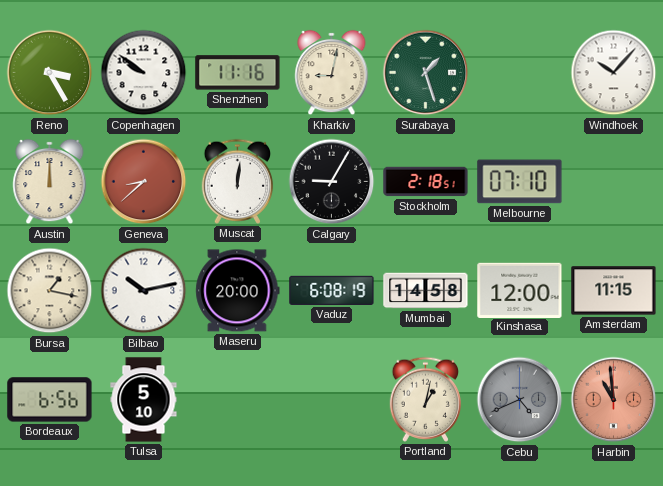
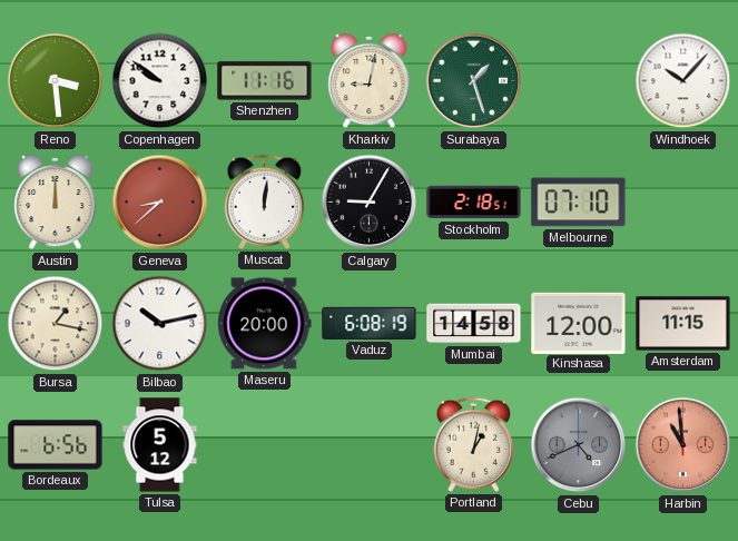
Reno: 3:25 -> 3:29
Tulsa: 5:10 -> 5:12
